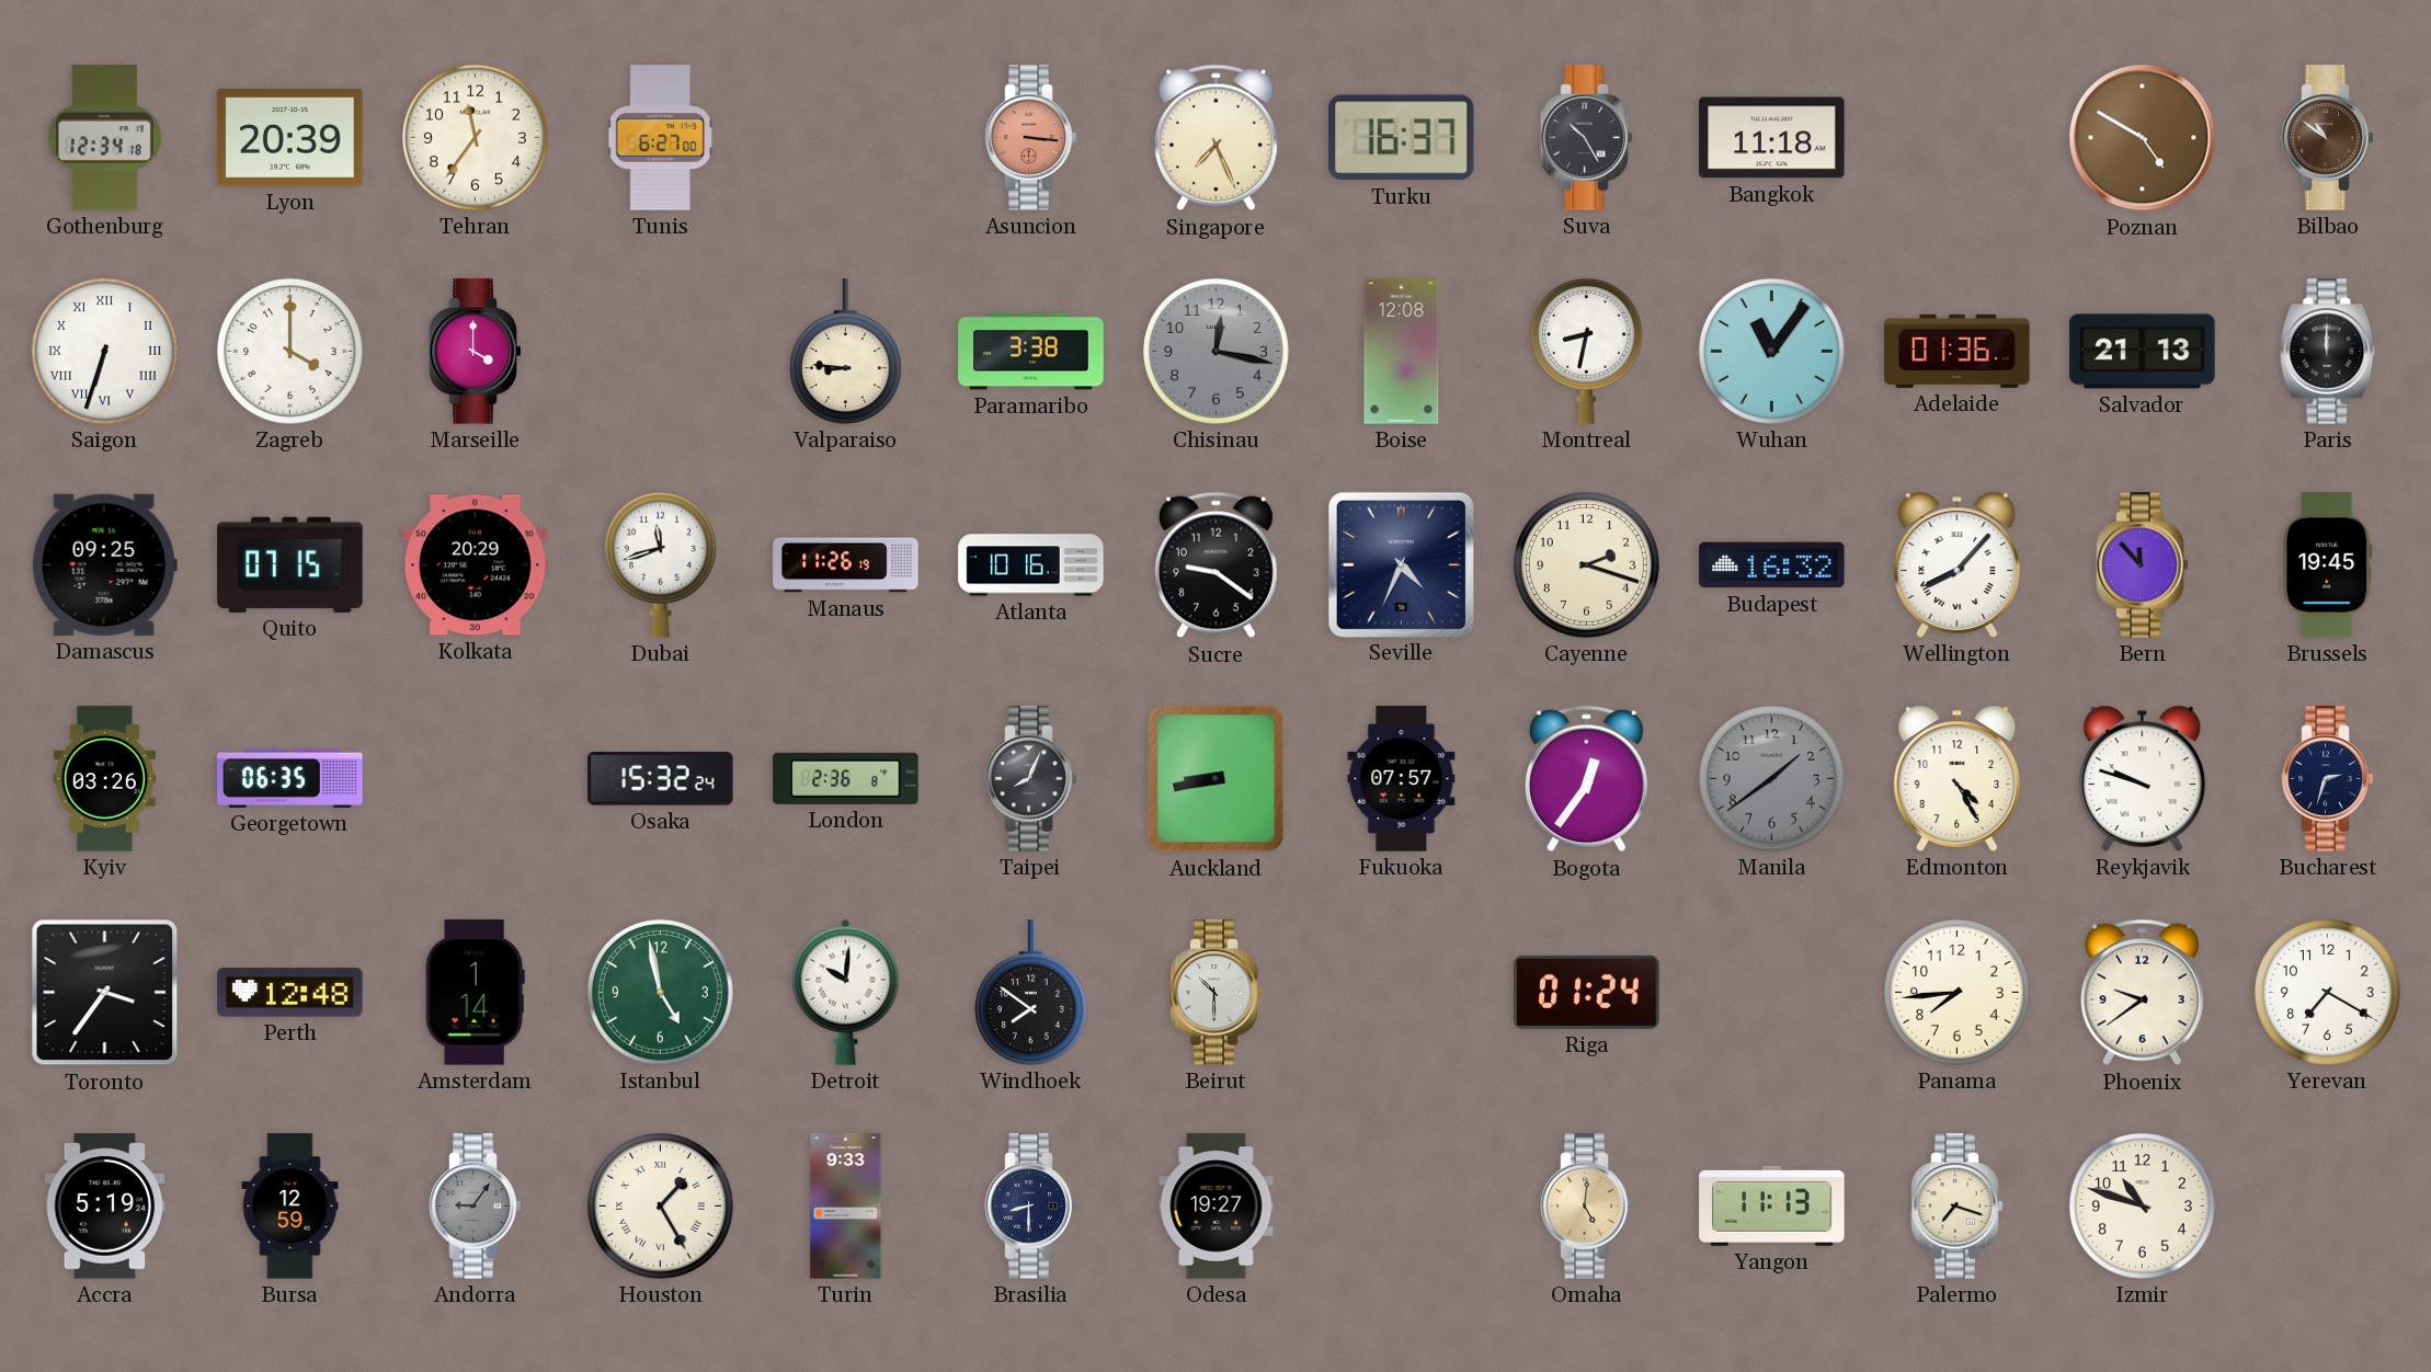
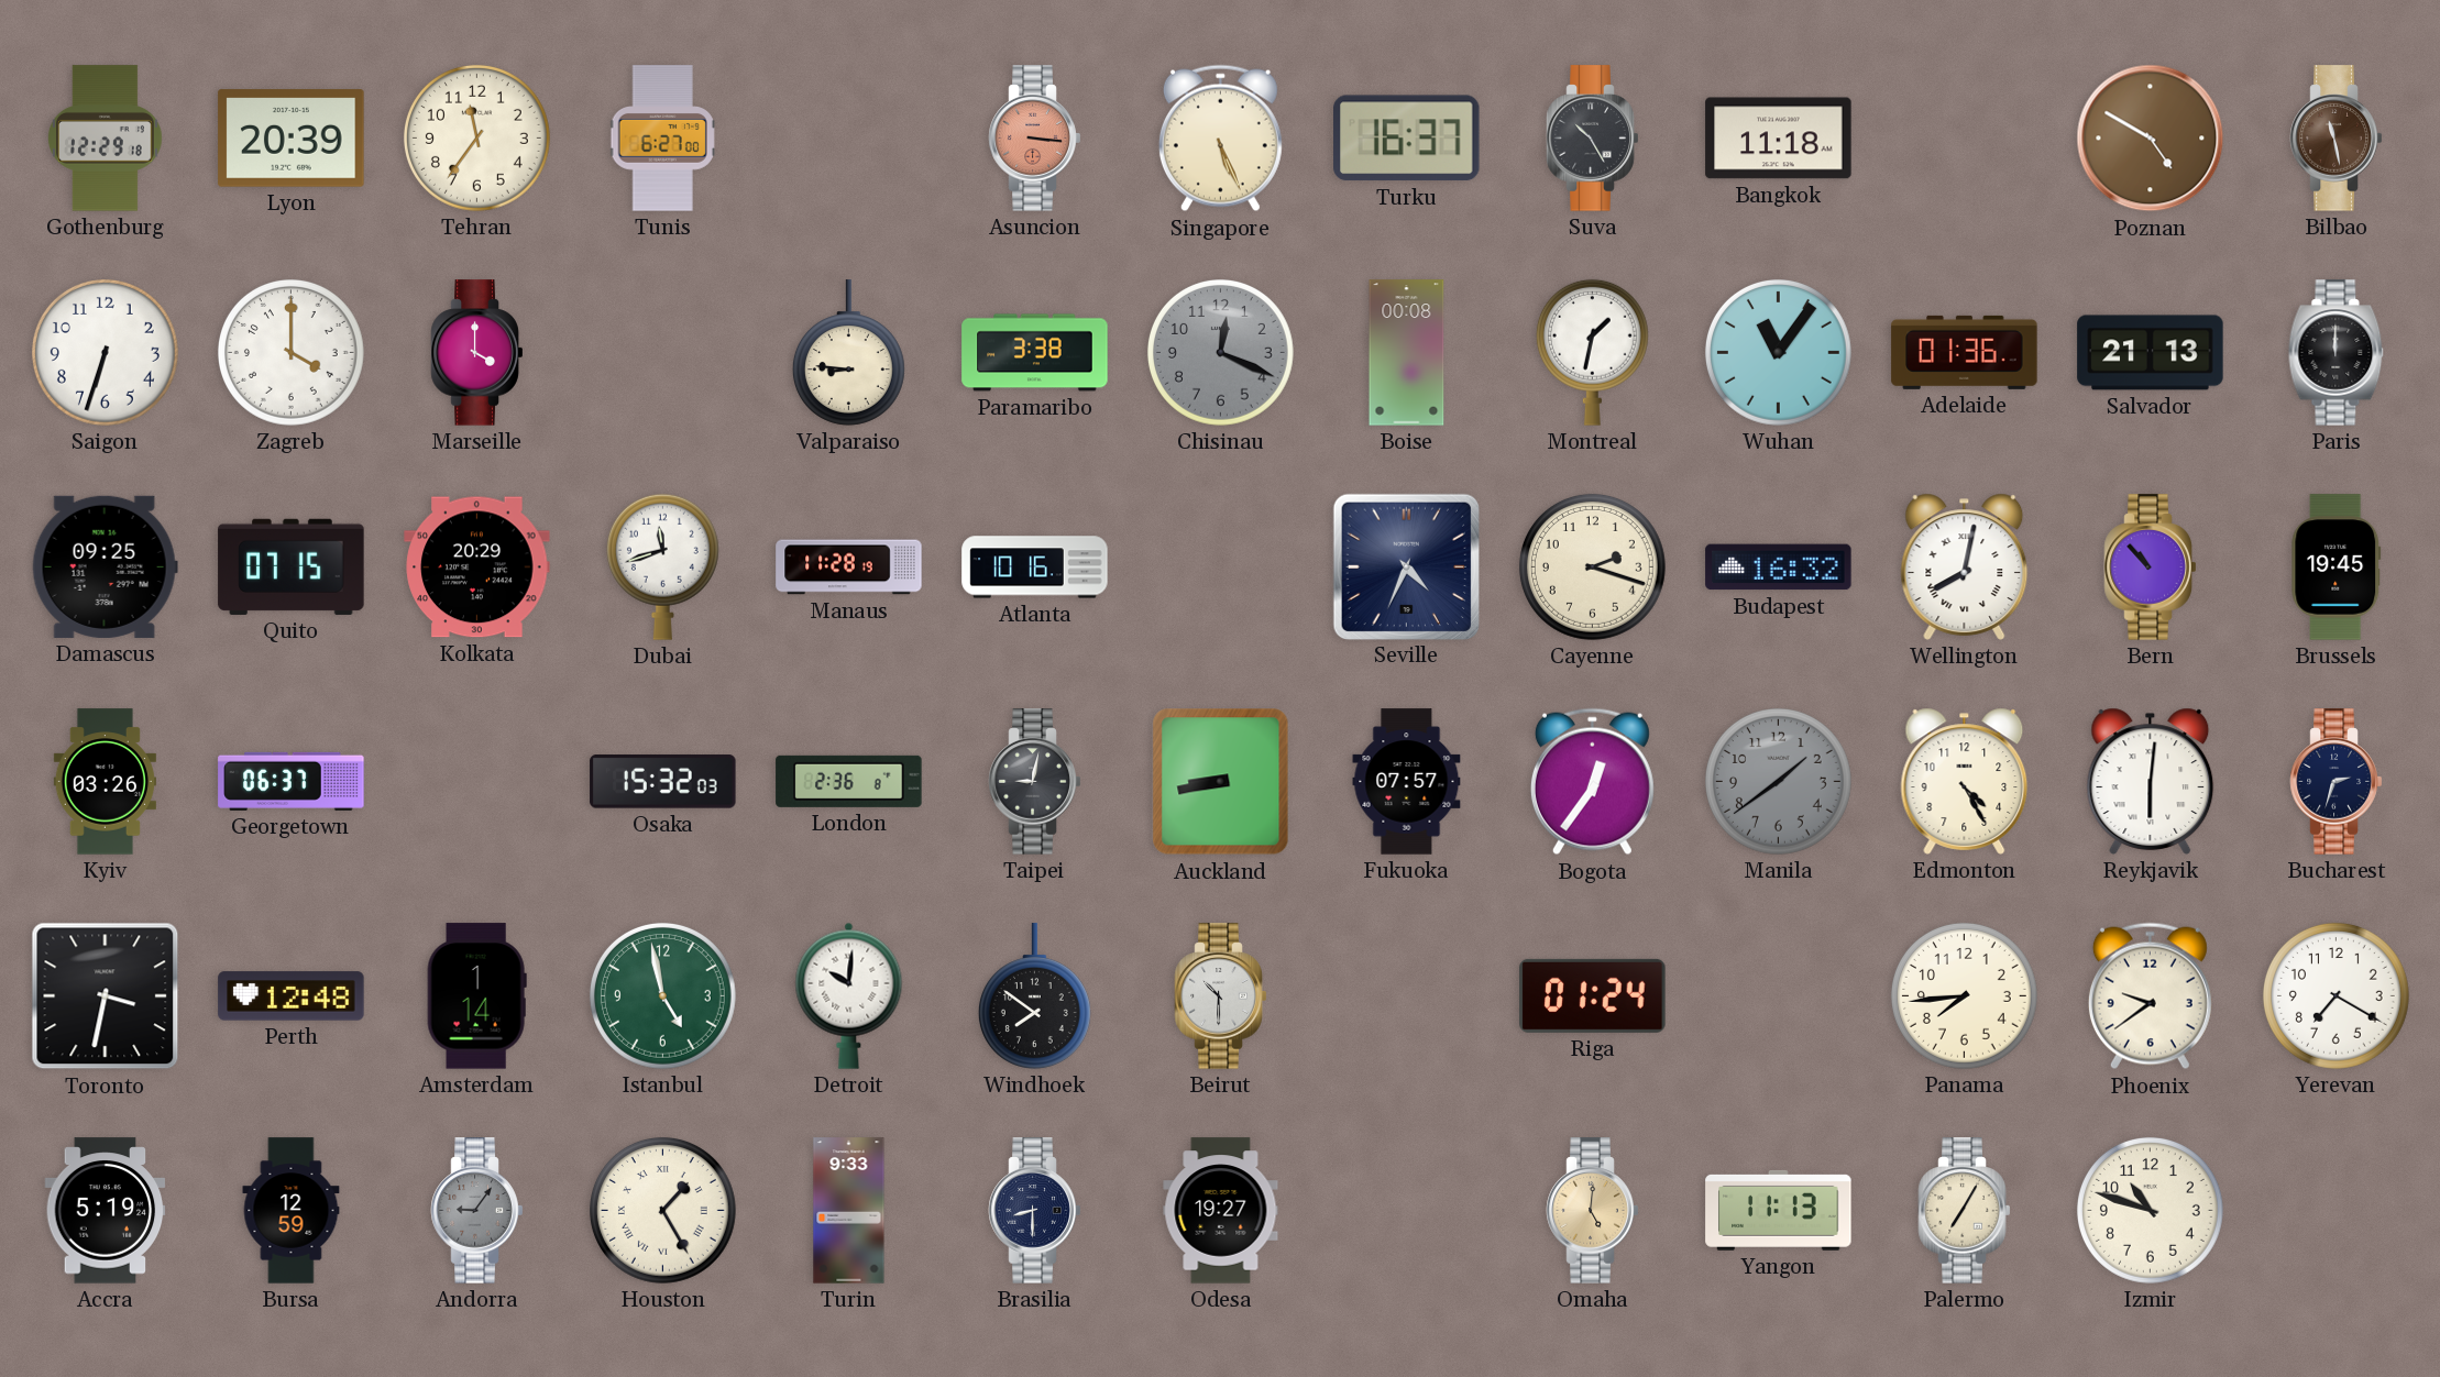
Gothenburg: 12:34 -> 12:29
Singapore: 7:26 -> 5:26
Bilbao: 10:51 -> 11:28
Saigon numerals: Roman -> Arabic
Chisinau: 12:17 -> 12:19
Boise: 12:08 -> 00:08
Montreal: 8:32 -> 1:32
Manaus: 11:26 -> 11:28
Sucre: 9:21 -> none
Wellington: 8:07 -> 8:02
Bern: 11:53 -> 10:53
Georgetown: 06:35 -> 06:37
Osaka: 15:32:24 -> 15:32:03
Taipei: 8:04 -> 9:02
Reykjavik: 9:48 -> 6:01
Toronto: 3:36 -> 3:32
Palermo: 7:18 -> 7:05
